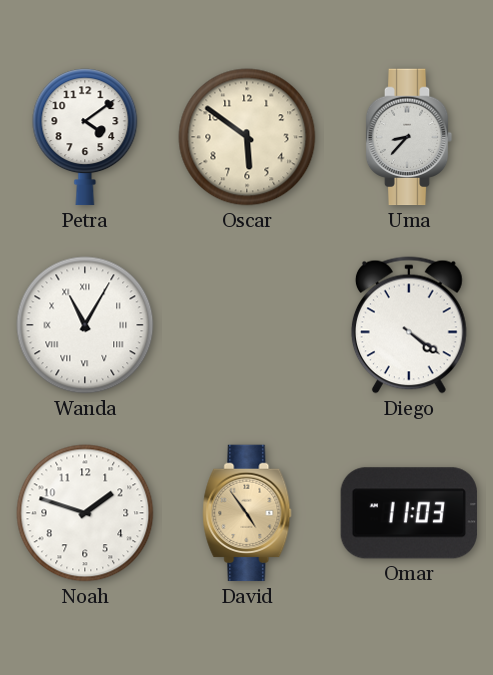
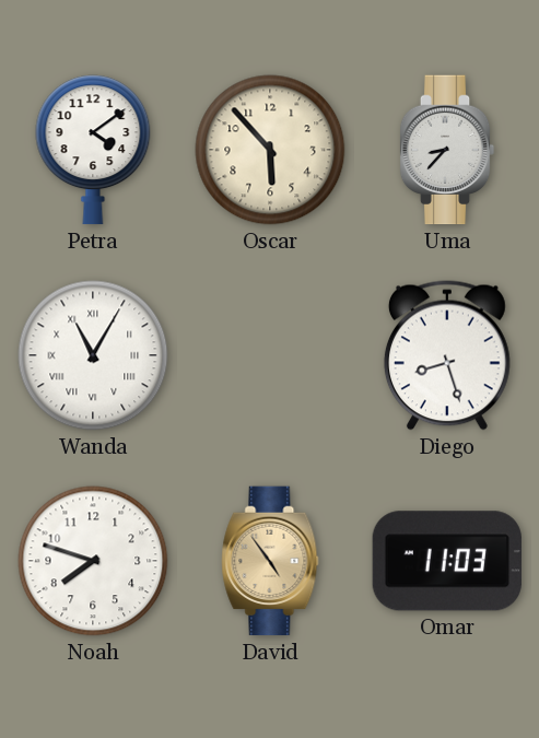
Oscar: 5:51 -> 5:53
Diego: 4:21 -> 8:27
Noah: 1:48 -> 7:48
